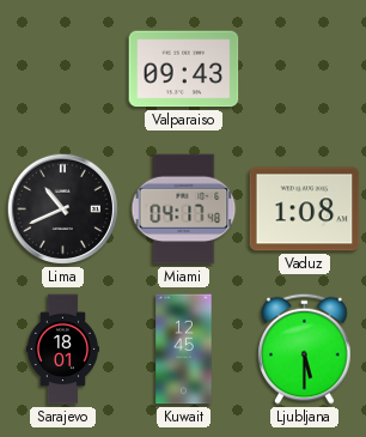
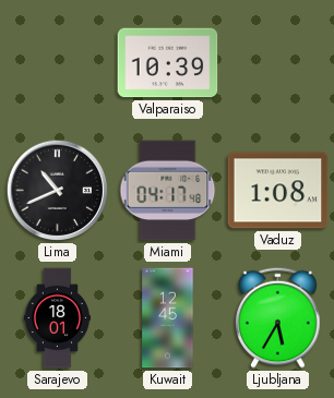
Valparaiso: 09:43 -> 10:39
Ljubljana: 5:30 -> 5:35
